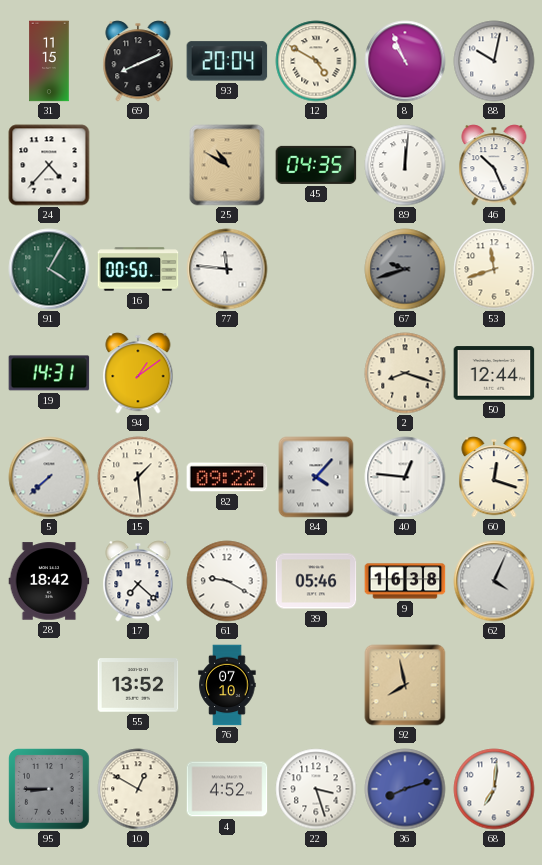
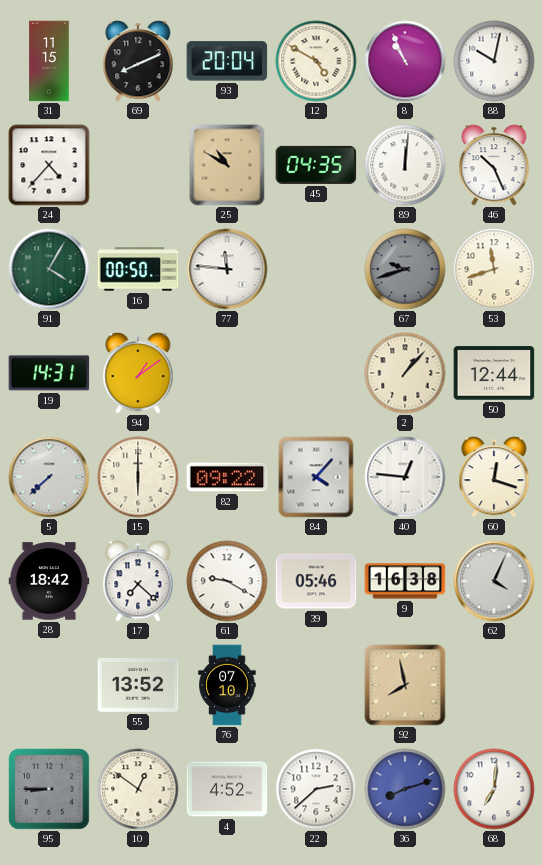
2: 8:18 -> 1:07
15: 1:29 -> 6:00
10: 12:50 -> 12:51
22: 3:27 -> 2:38
